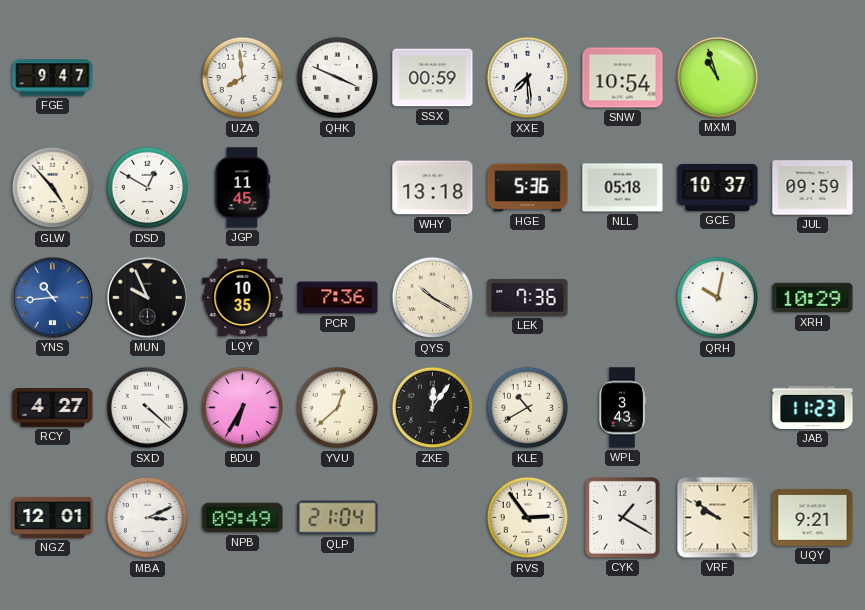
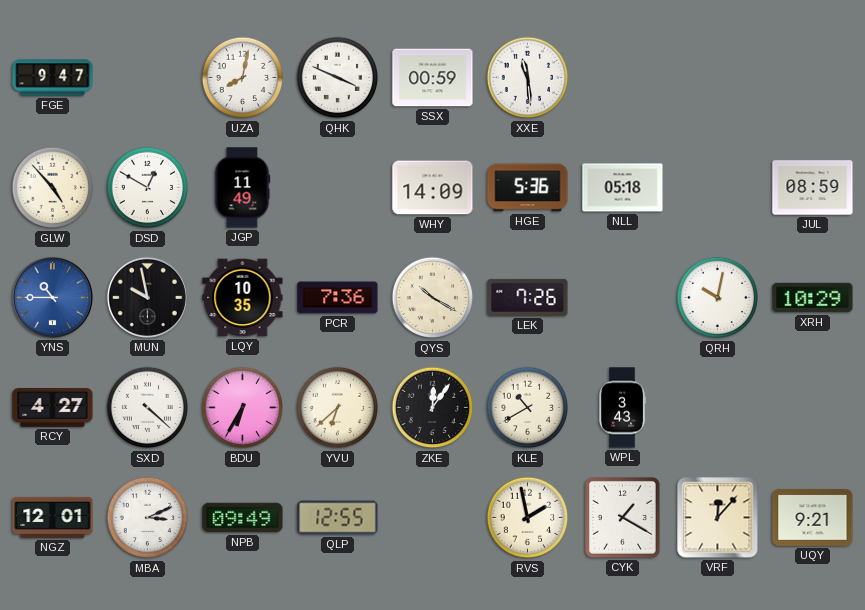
UZA: 7:59 -> 8:02
XXE: 7:29 -> 11:29
SNW: 10:54 -> none
MXM: 10:57 -> none
JGP: 11:45 -> 11:49
WHY: 13:18 -> 14:09
GCE: 10:37 -> none
JUL: 09:59 -> 08:59
YNS: 10:44 -> 10:45
MUN: 9:56 -> 9:58
LEK: 7:36 -> 7:26
YVU: 12:38 -> 6:38
JAB: 11:23 -> none
QLP: 21:04 -> 12:55
RVS: 2:54 -> 1:58
VRF: 9:51 -> 12:07
